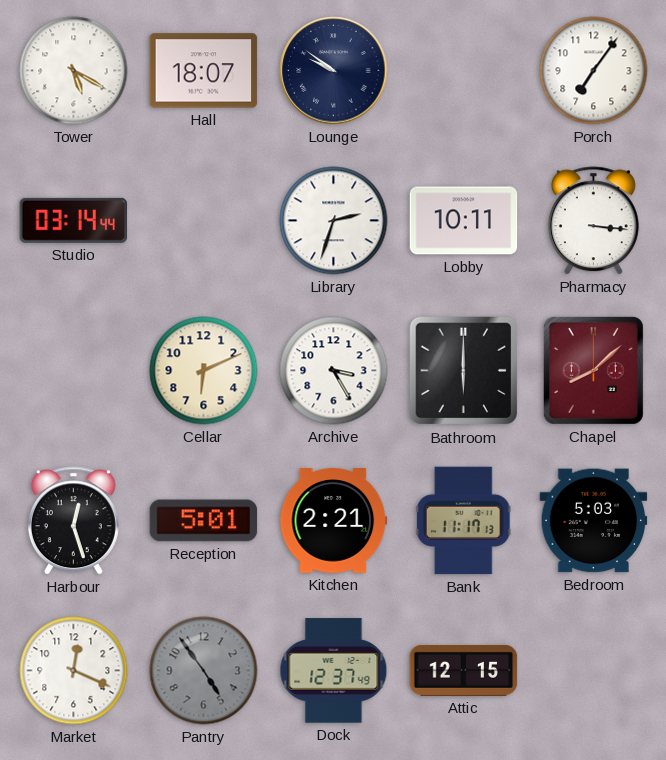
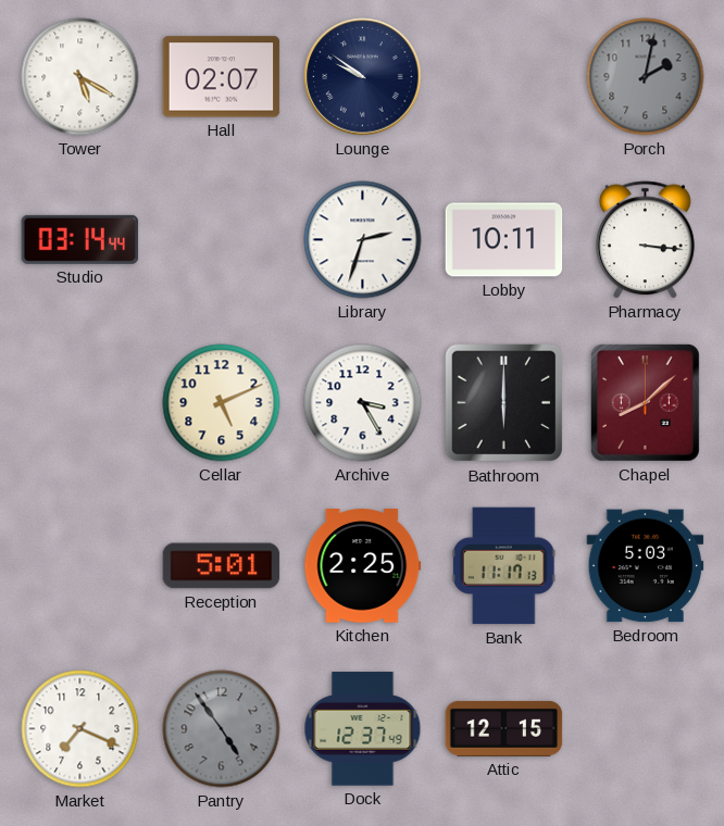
Hall: 18:07 -> 02:07
Porch: 7:06 -> 2:02
Porch dial: white -> grey
Cellar: 6:11 -> 5:11
Harbour: 12:27 -> none
Kitchen: 2:21 -> 2:25
Market: 12:19 -> 7:19
